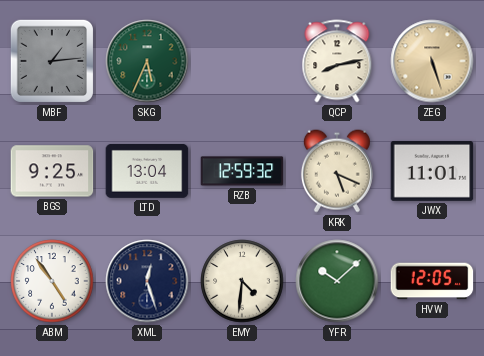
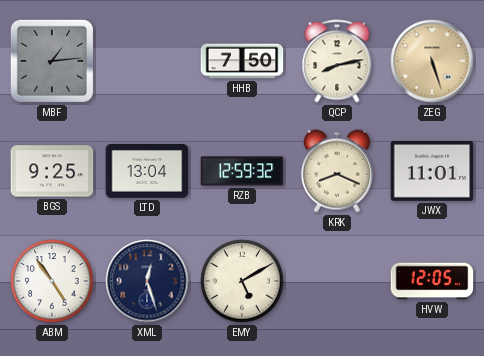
SKG: 5:34 -> none
HHB: none -> 7:50
KRK: 5:19 -> 8:19
EMY: 4:31 -> 5:10
YFR: 10:08 -> none
